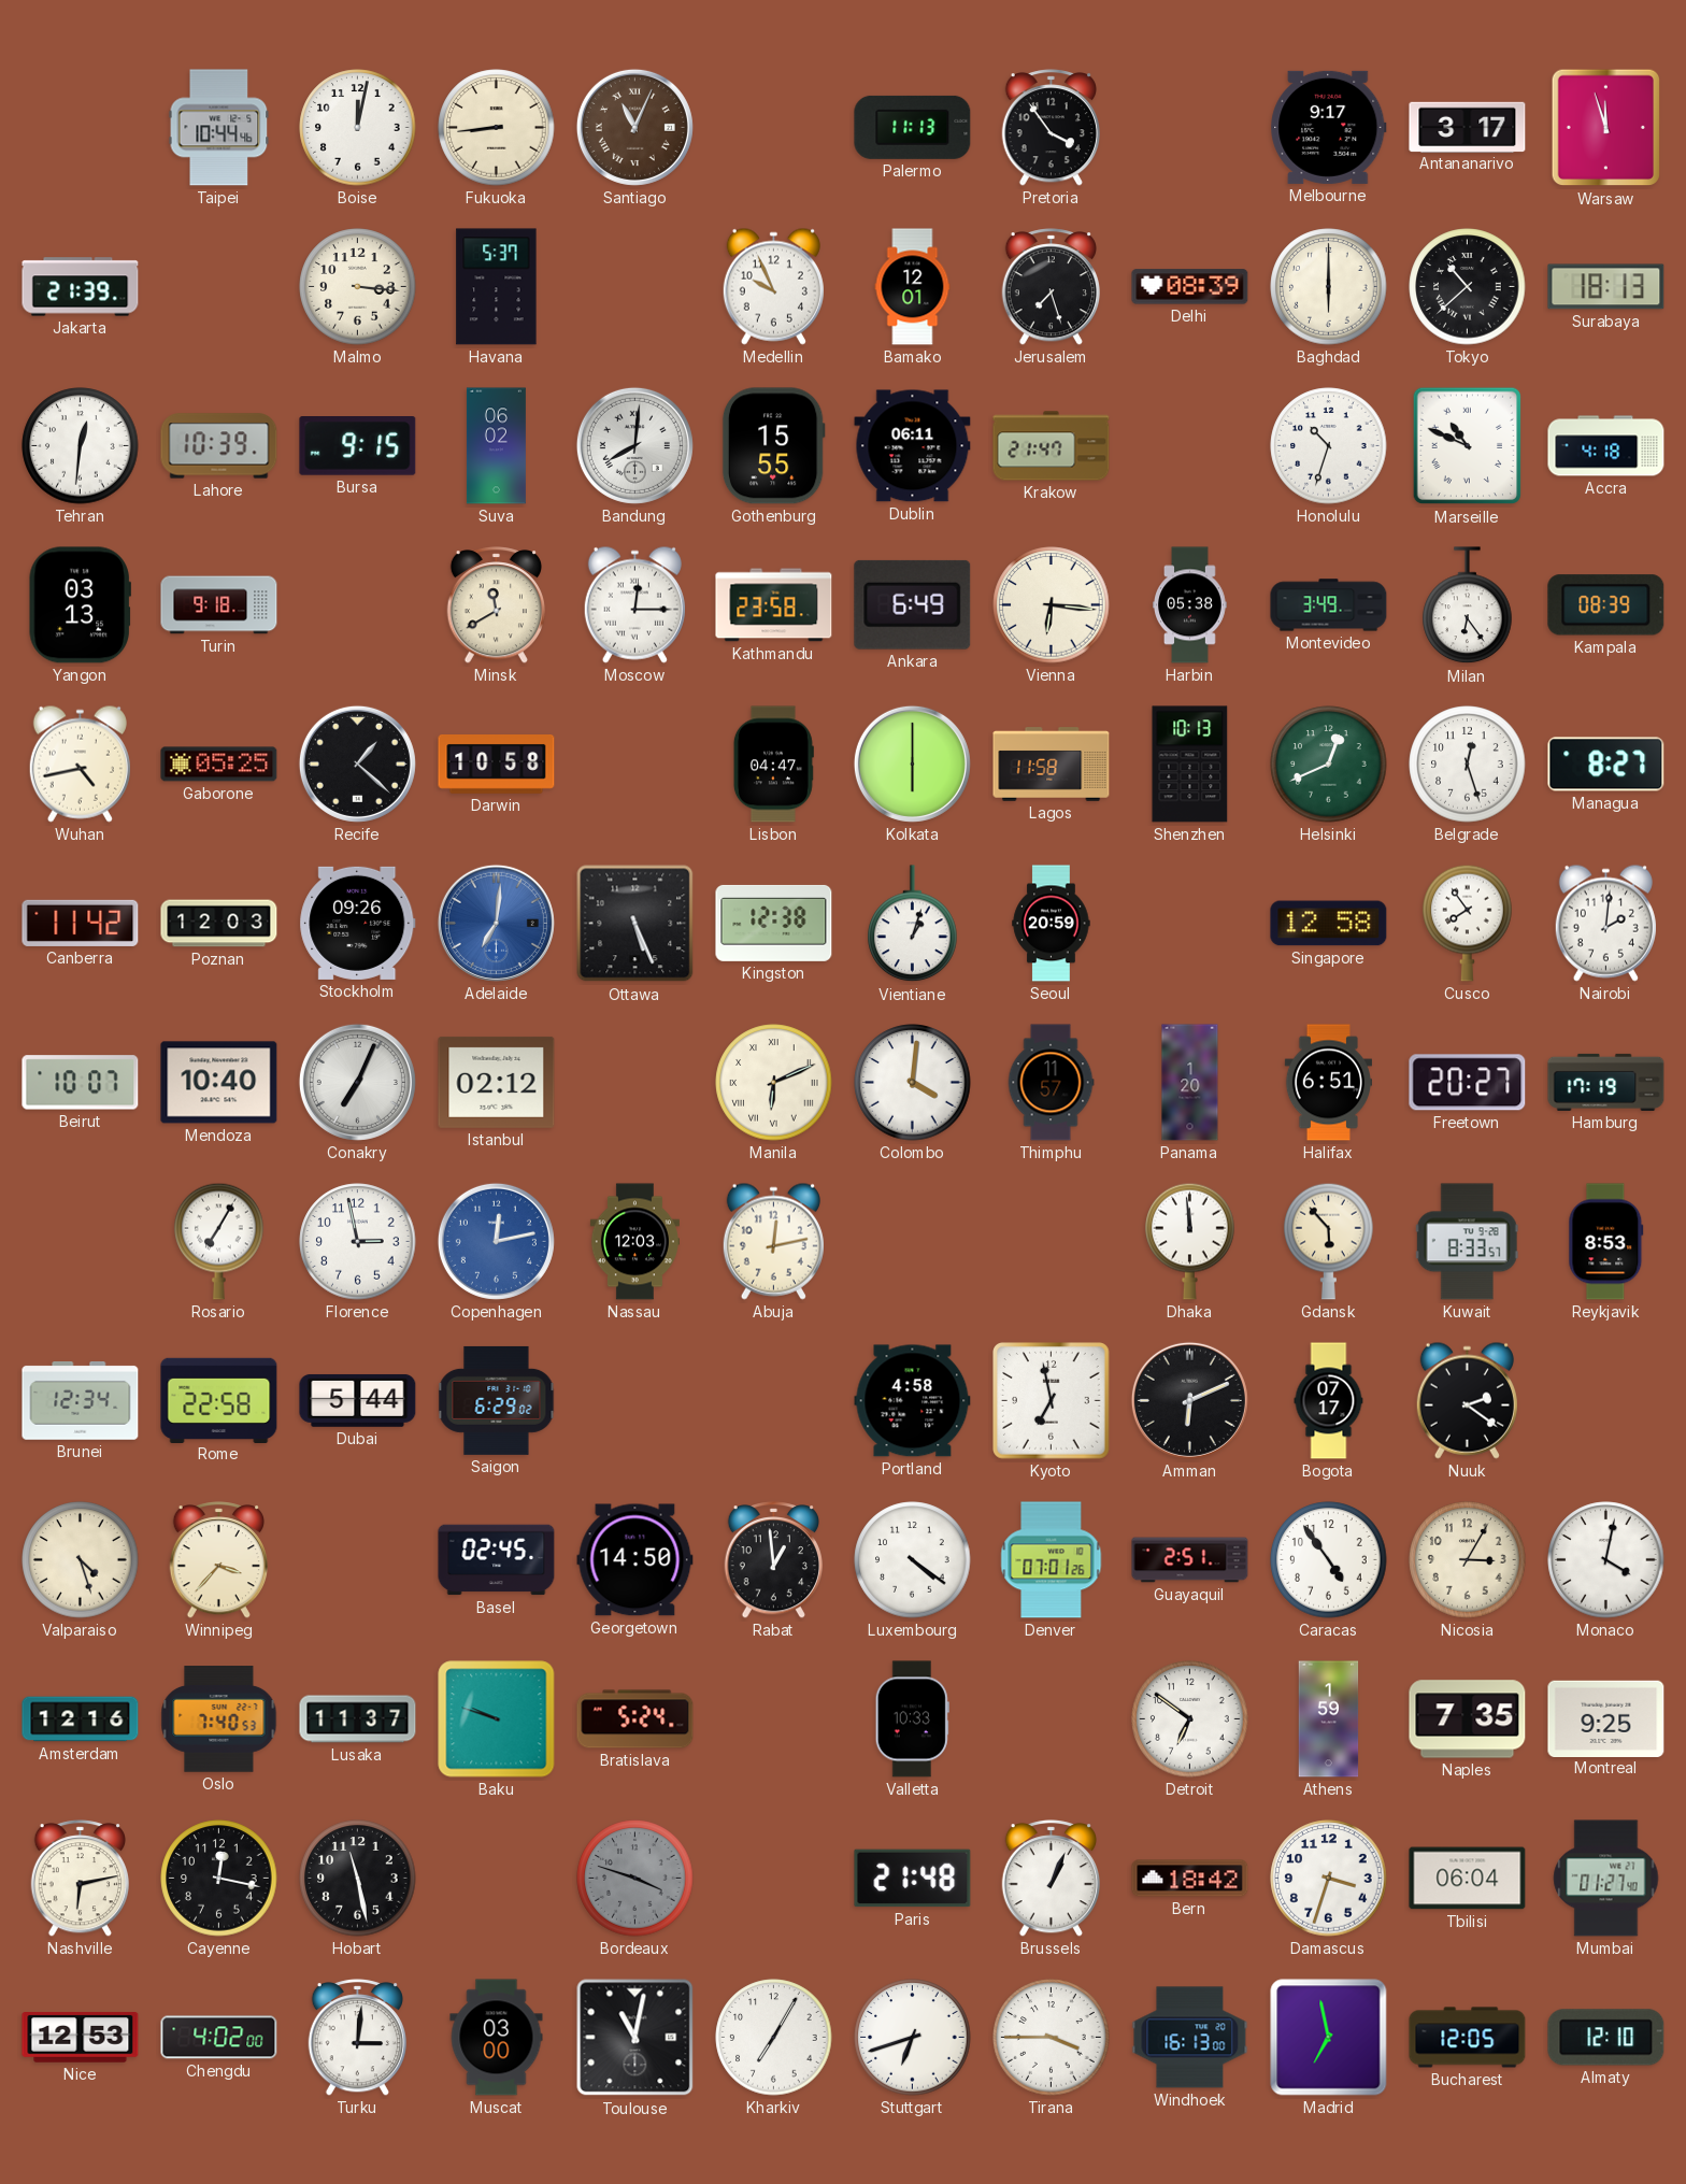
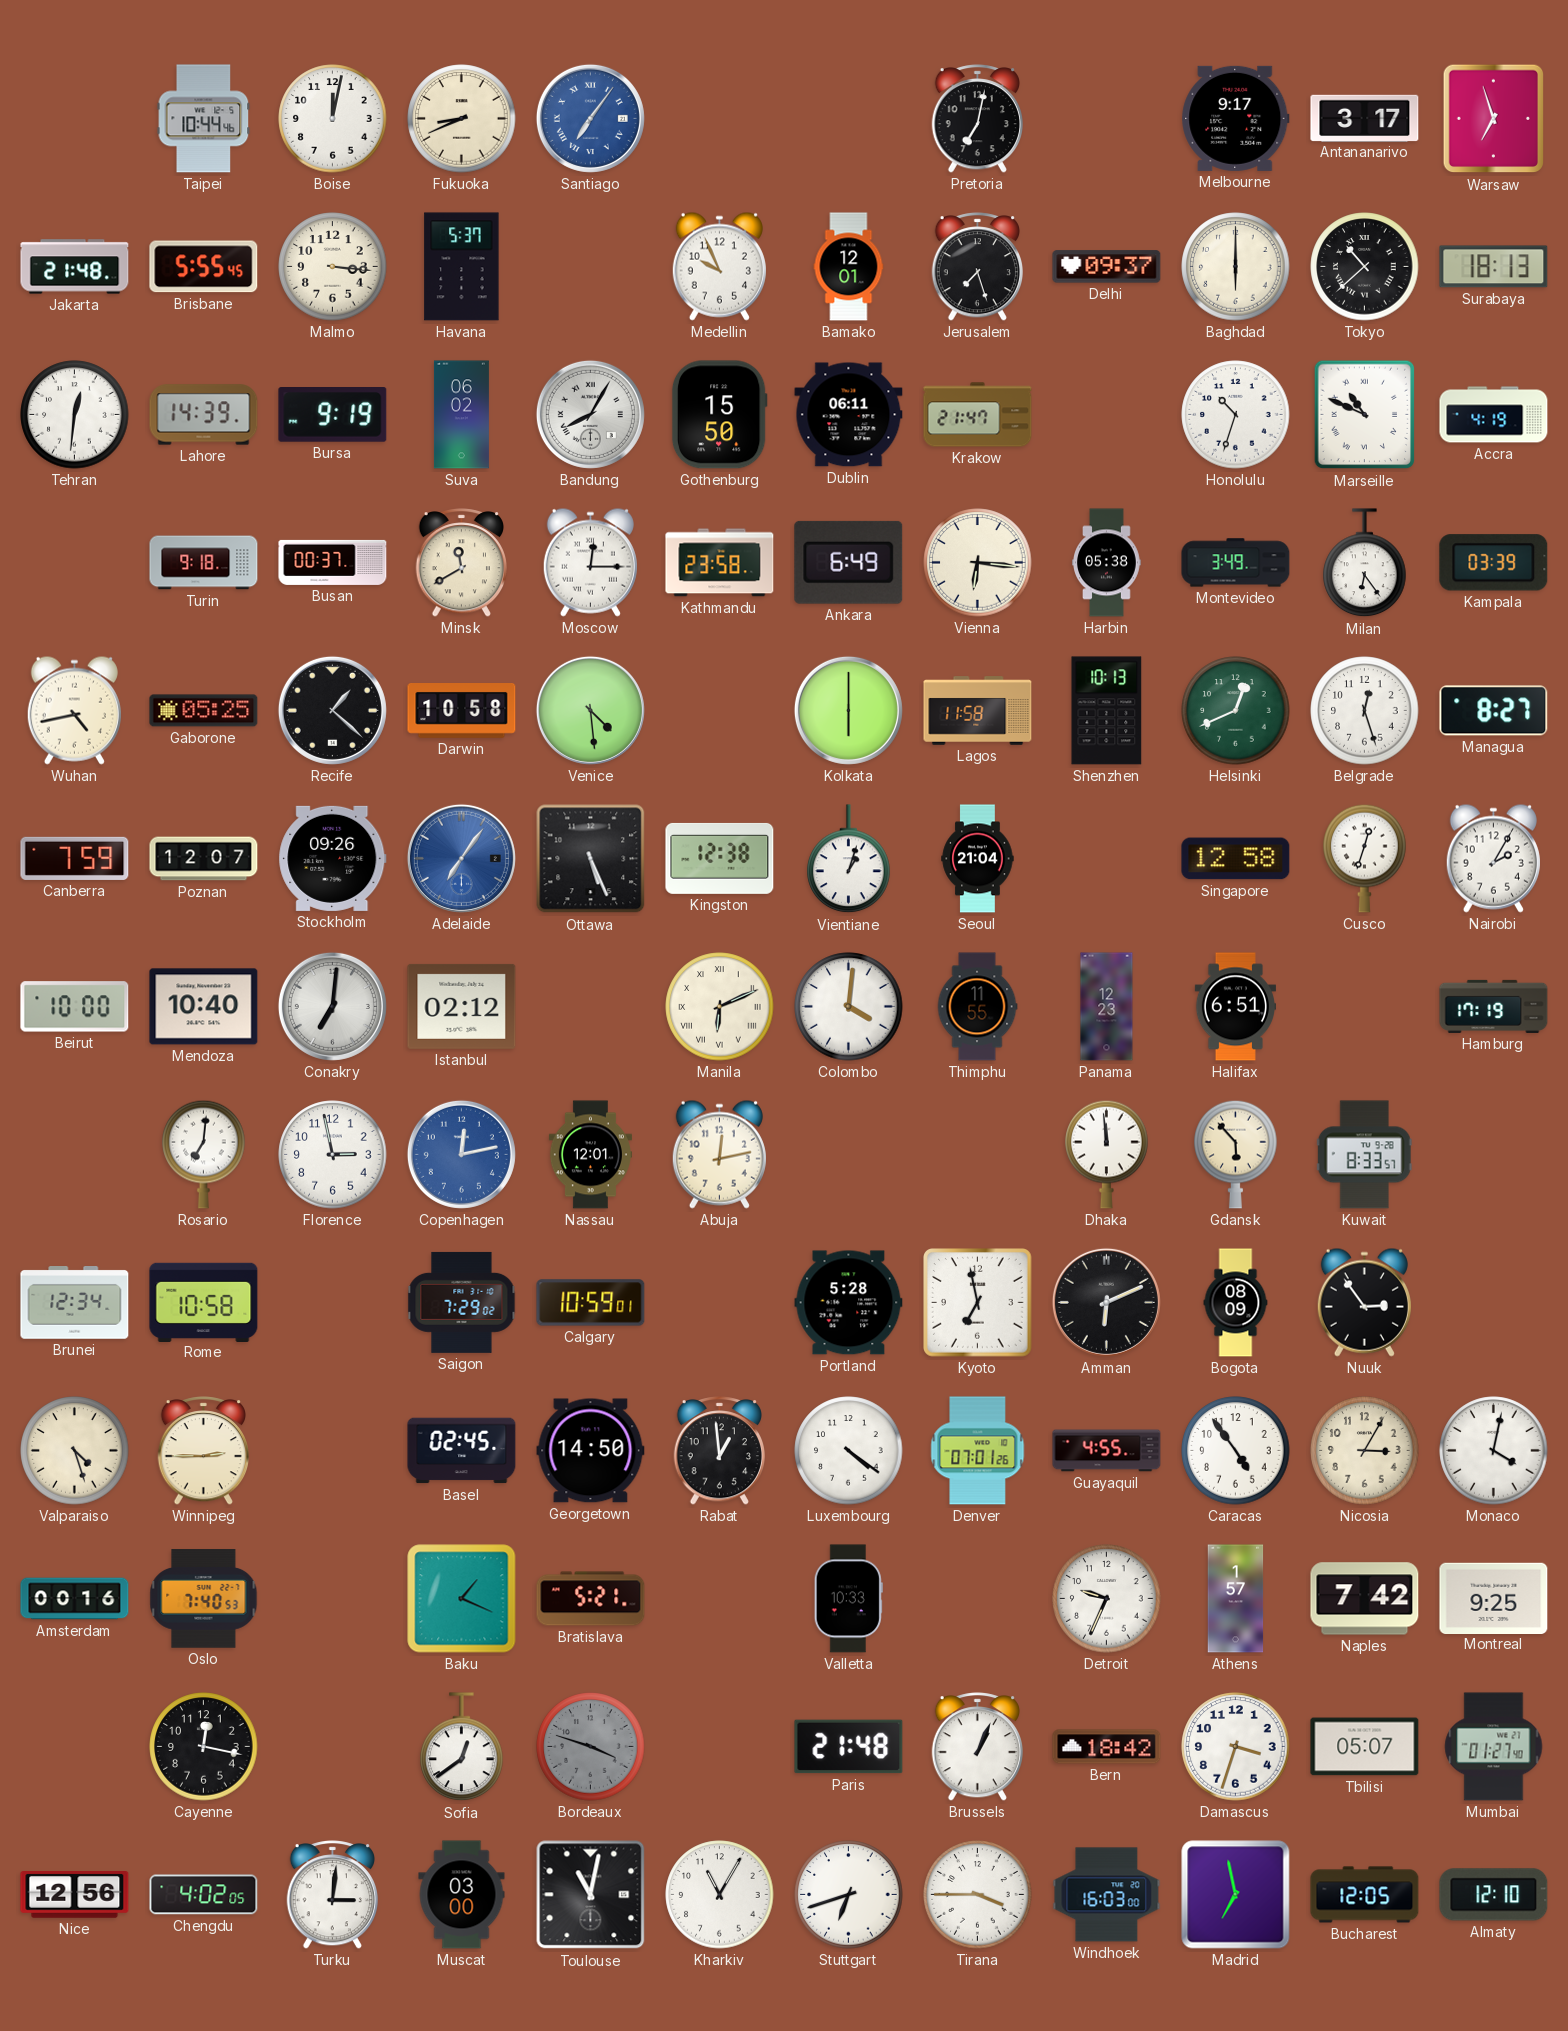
Fukuoka: 8:44 -> 8:41
Santiago: 11:04 -> 7:06
Santiago dial: brown -> blue
Palermo: 11:13 -> none
Pretoria: 3:54 -> 7:02
Warsaw: 11:57 -> 6:57
Jakarta: 21:39 -> 21:48
Brisbane: none -> 5:55
Delhi: 08:39 -> 09:37
Lahore: 10:39 -> 14:39
Bursa: 9:15 -> 9:19
Bandung: 8:01 -> 8:05
Gothenburg: 15:55 -> 15:50
Accra: 4:18 -> 4:19
Yangon: 03:13 -> none
Busan: none -> 00:37
Kampala: 08:39 -> 03:39
Venice: none -> 4:29
Lisbon: 04:47 -> none
Canberra: 11:42 -> 7:59
Poznan: 12:03 -> 12:07
Adelaide: 7:01 -> 7:06
Seoul: 20:59 -> 21:04
Cusco: 7:54 -> 12:33
Nairobi: 2:01 -> 2:05
Beirut: 10:07 -> 10:00
Conakry: 7:04 -> 7:01
Thimphu: 11:57 -> 11:55
Panama: 1:20 -> 12:23
Freetown: 20:27 -> none
Rosario: 7:05 -> 7:01
Nassau: 12:03 -> 12:01
Reykjavik: 8:53 -> none
Rome: 22:58 -> 10:58
Dubai: 5:44 -> none
Saigon: 6:29 -> 7:29
Calgary: none -> 10:59
Portland: 4:58 -> 5:28
Bogota: 07:17 -> 08:09
Nuuk: 2:21 -> 2:54
Winnipeg: 3:37 -> 2:45
Guayaquil: 2:51 -> 4:55
Amsterdam: 12:16 -> 00:16
Lusaka: 11:37 -> none
Baku: 9:48 -> 1:19
Bratislava: 5:24 -> 5:21
Detroit: 6:51 -> 9:34
Athens: 1:59 -> 1:57
Naples: 7:35 -> 7:42
Nashville: 6:13 -> none
Hobart: 11:28 -> none
Sofia: none -> 12:39
Tbilisi: 06:04 -> 05:07
Nice: 12:53 -> 12:56
Chengdu: 4:02:00 -> 4:02:05
Kharkiv: 7:05 -> 11:05
Windhoek: 16:13 -> 16:03
